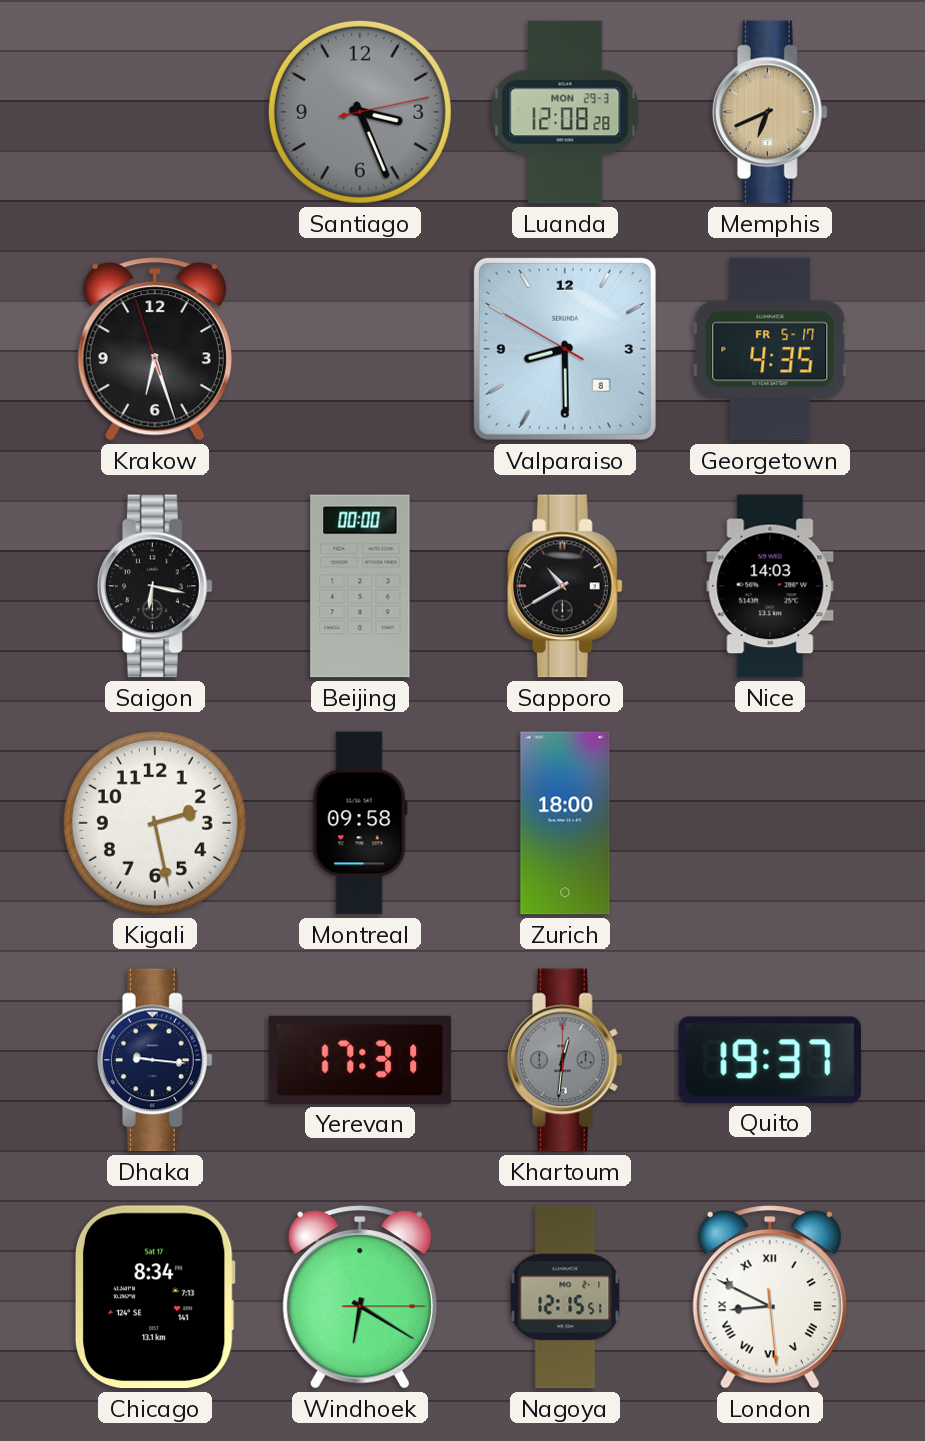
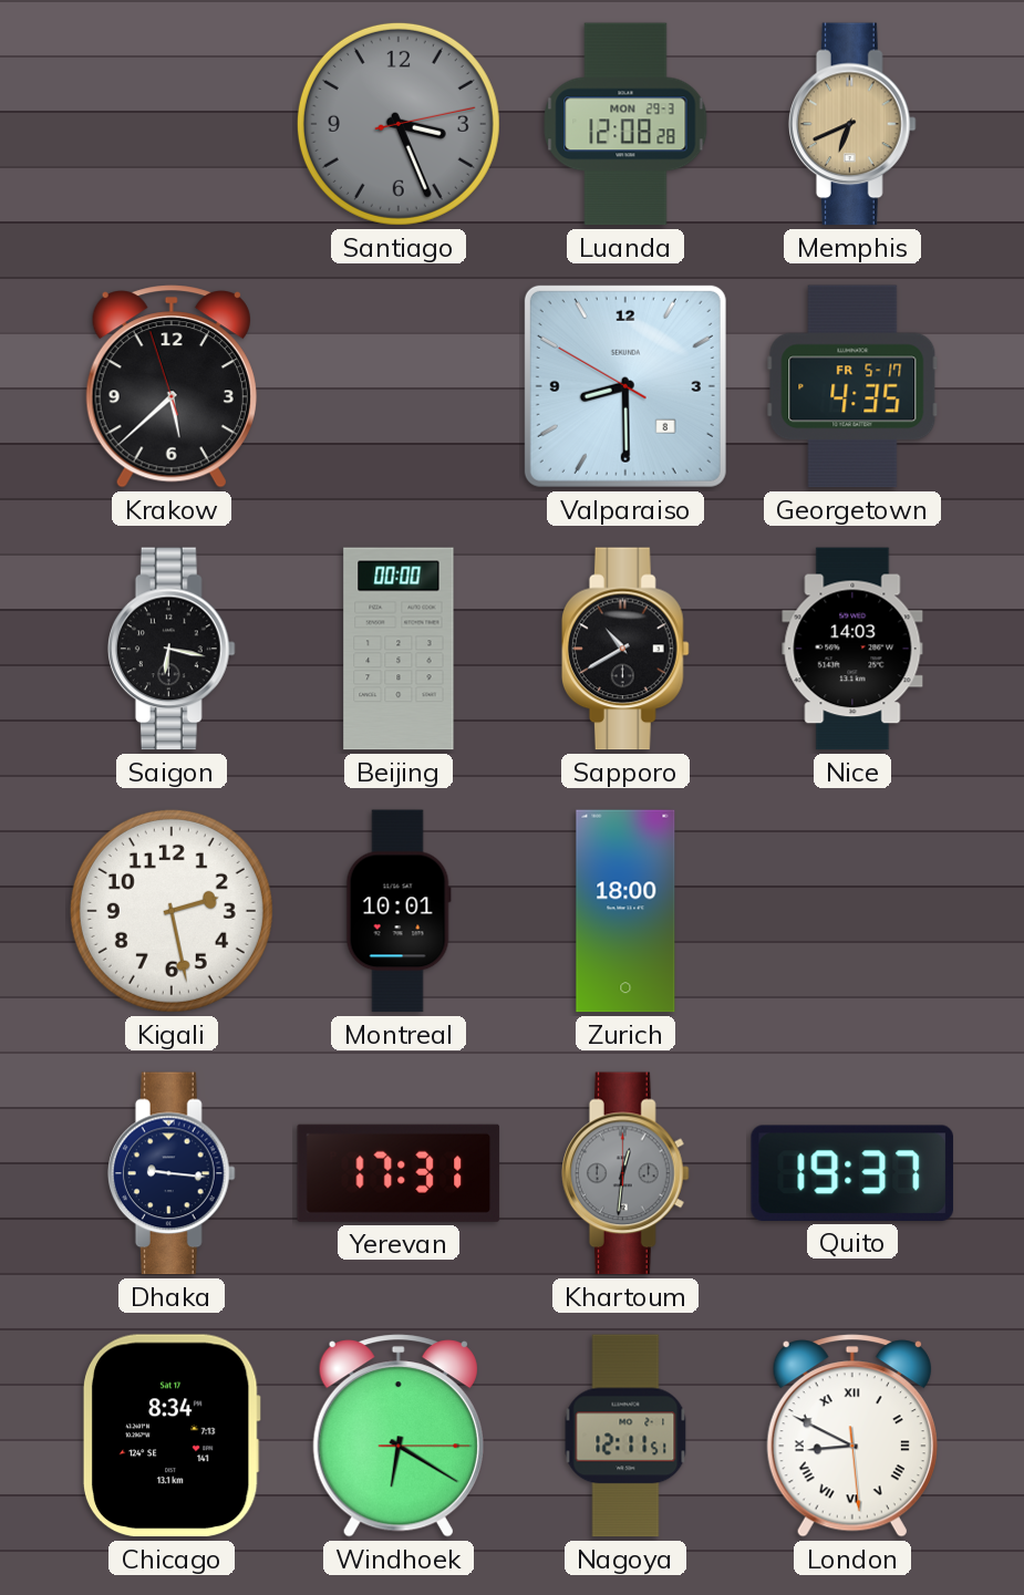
Krakow: 6:26 -> 5:37
Montreal: 09:58 -> 10:01
Nagoya: 12:15 -> 12:11
